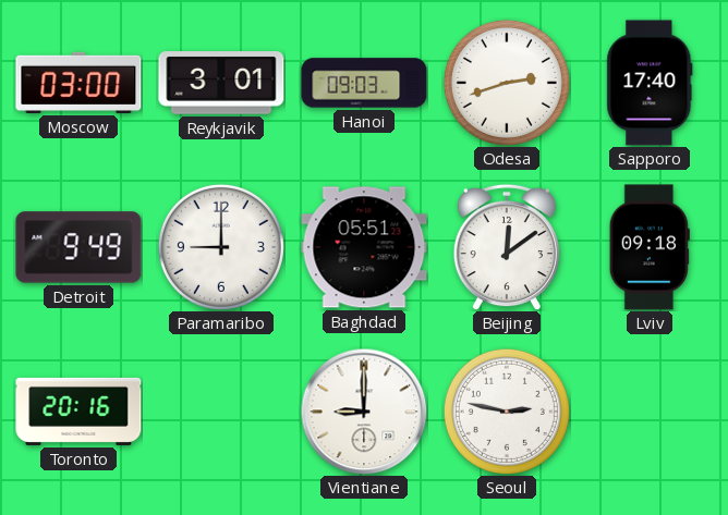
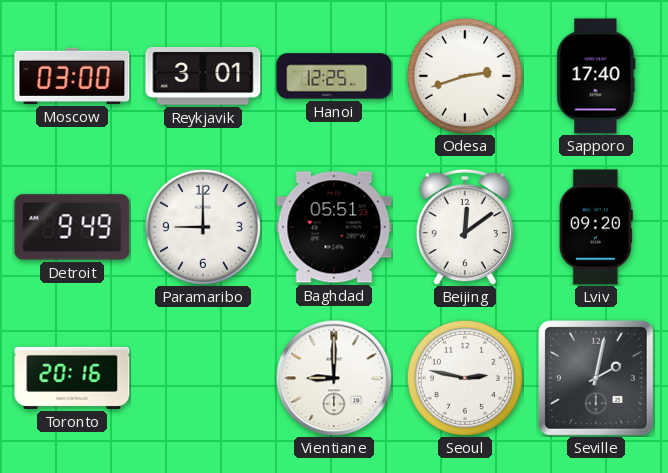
Hanoi: 09:03 -> 12:25
Lviv: 09:18 -> 09:20
Seville: none -> 2:02
